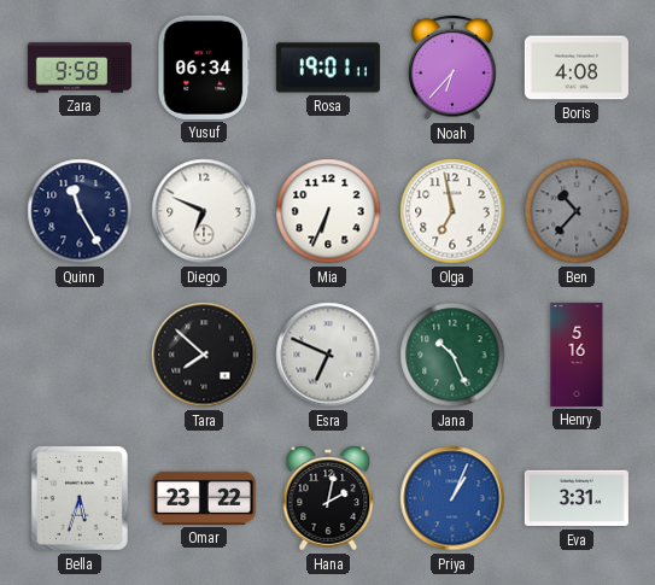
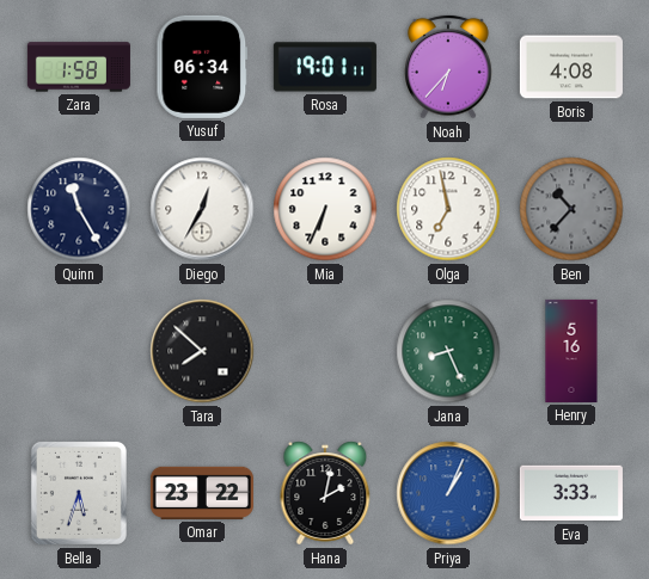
Zara: 9:58 -> 1:58
Diego: 6:49 -> 12:35
Esra: 6:49 -> none
Jana: 10:26 -> 8:26
Eva: 3:31 -> 3:33
